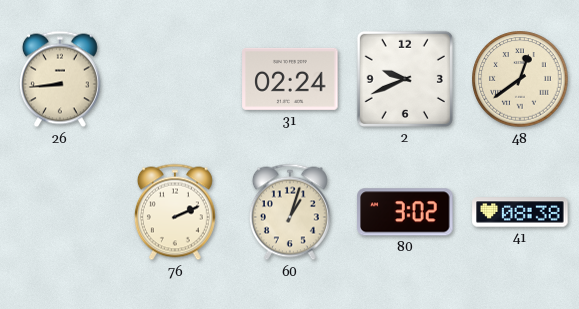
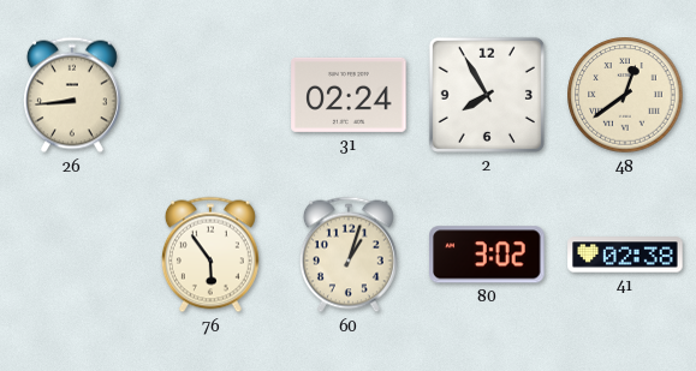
2: 9:41 -> 7:55
76: 2:11 -> 5:54
41: 08:38 -> 02:38
